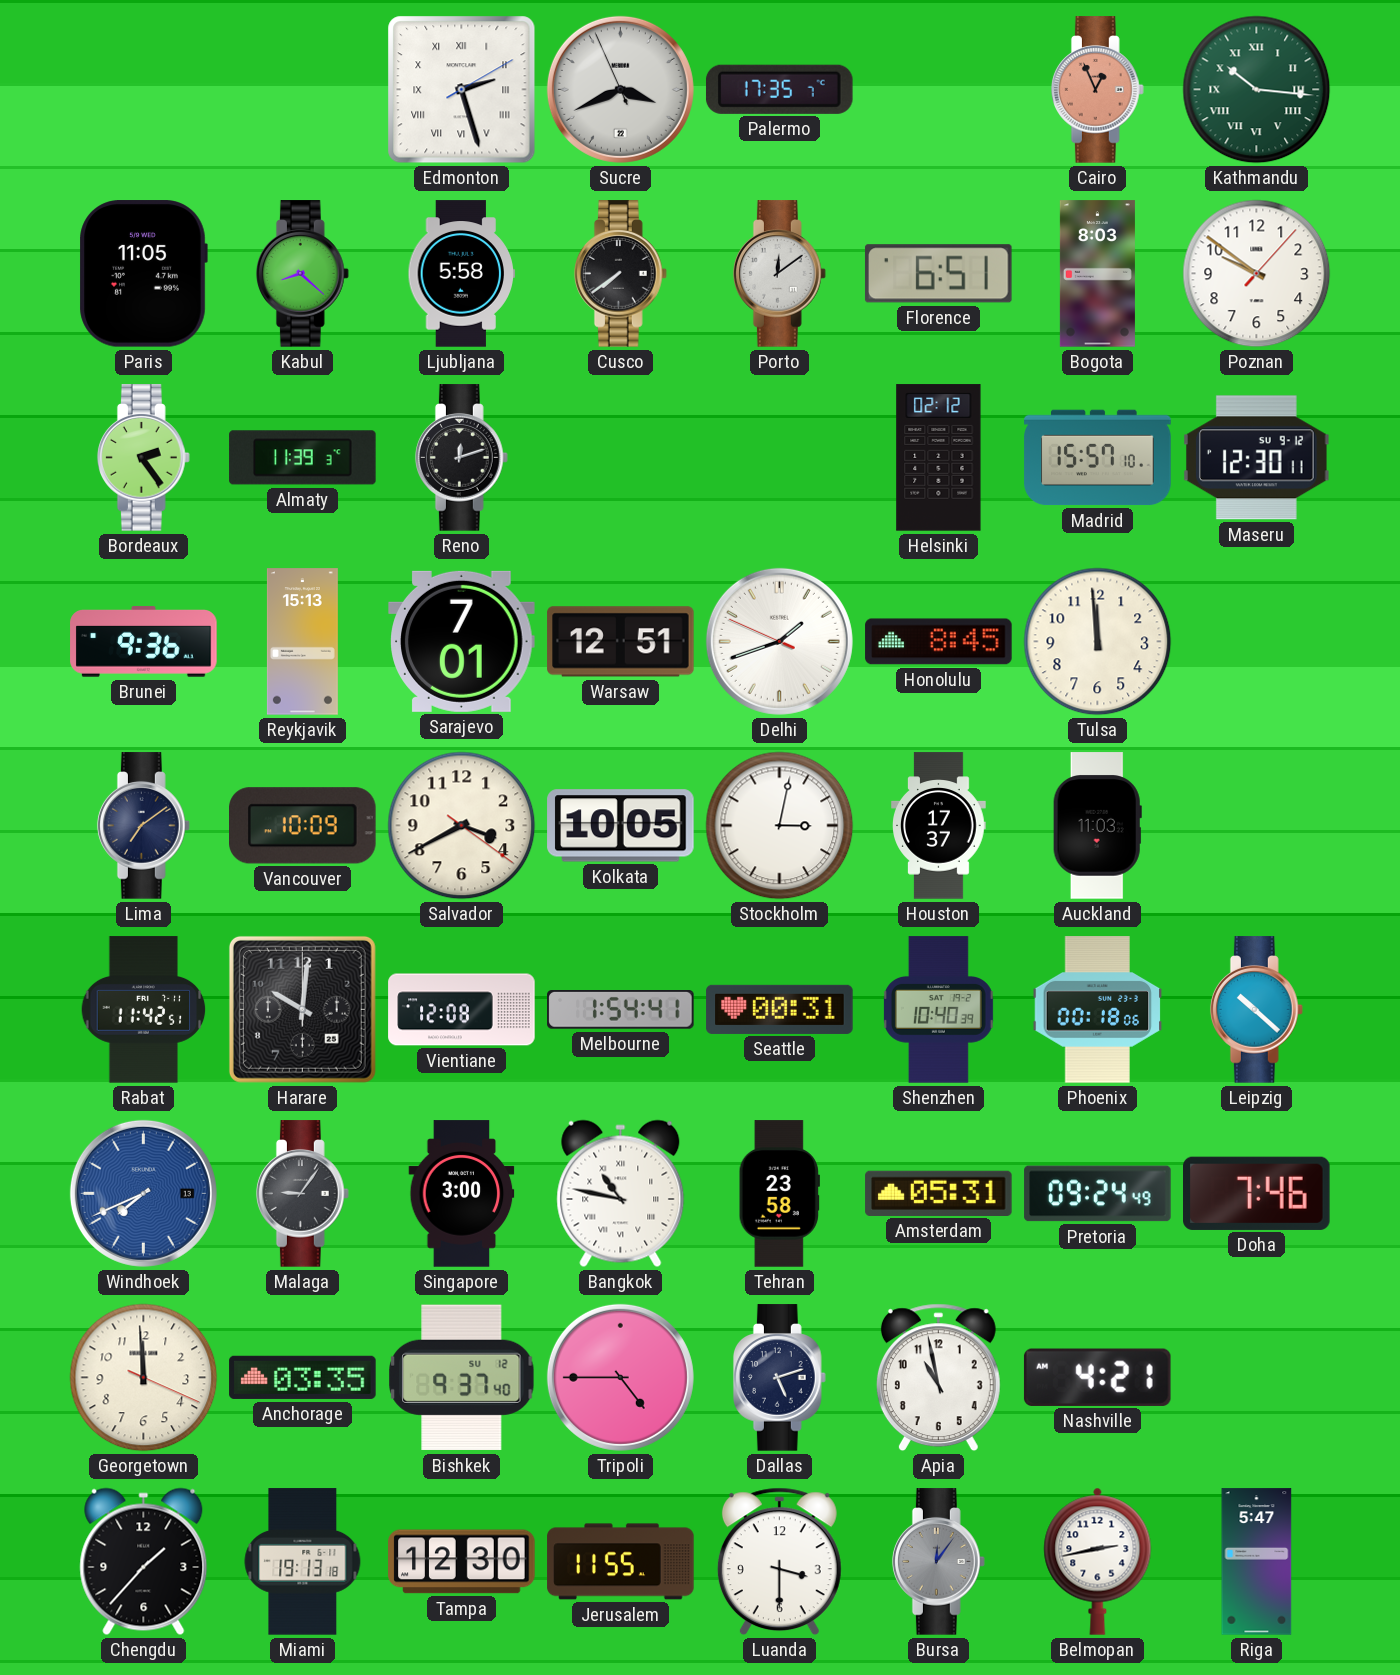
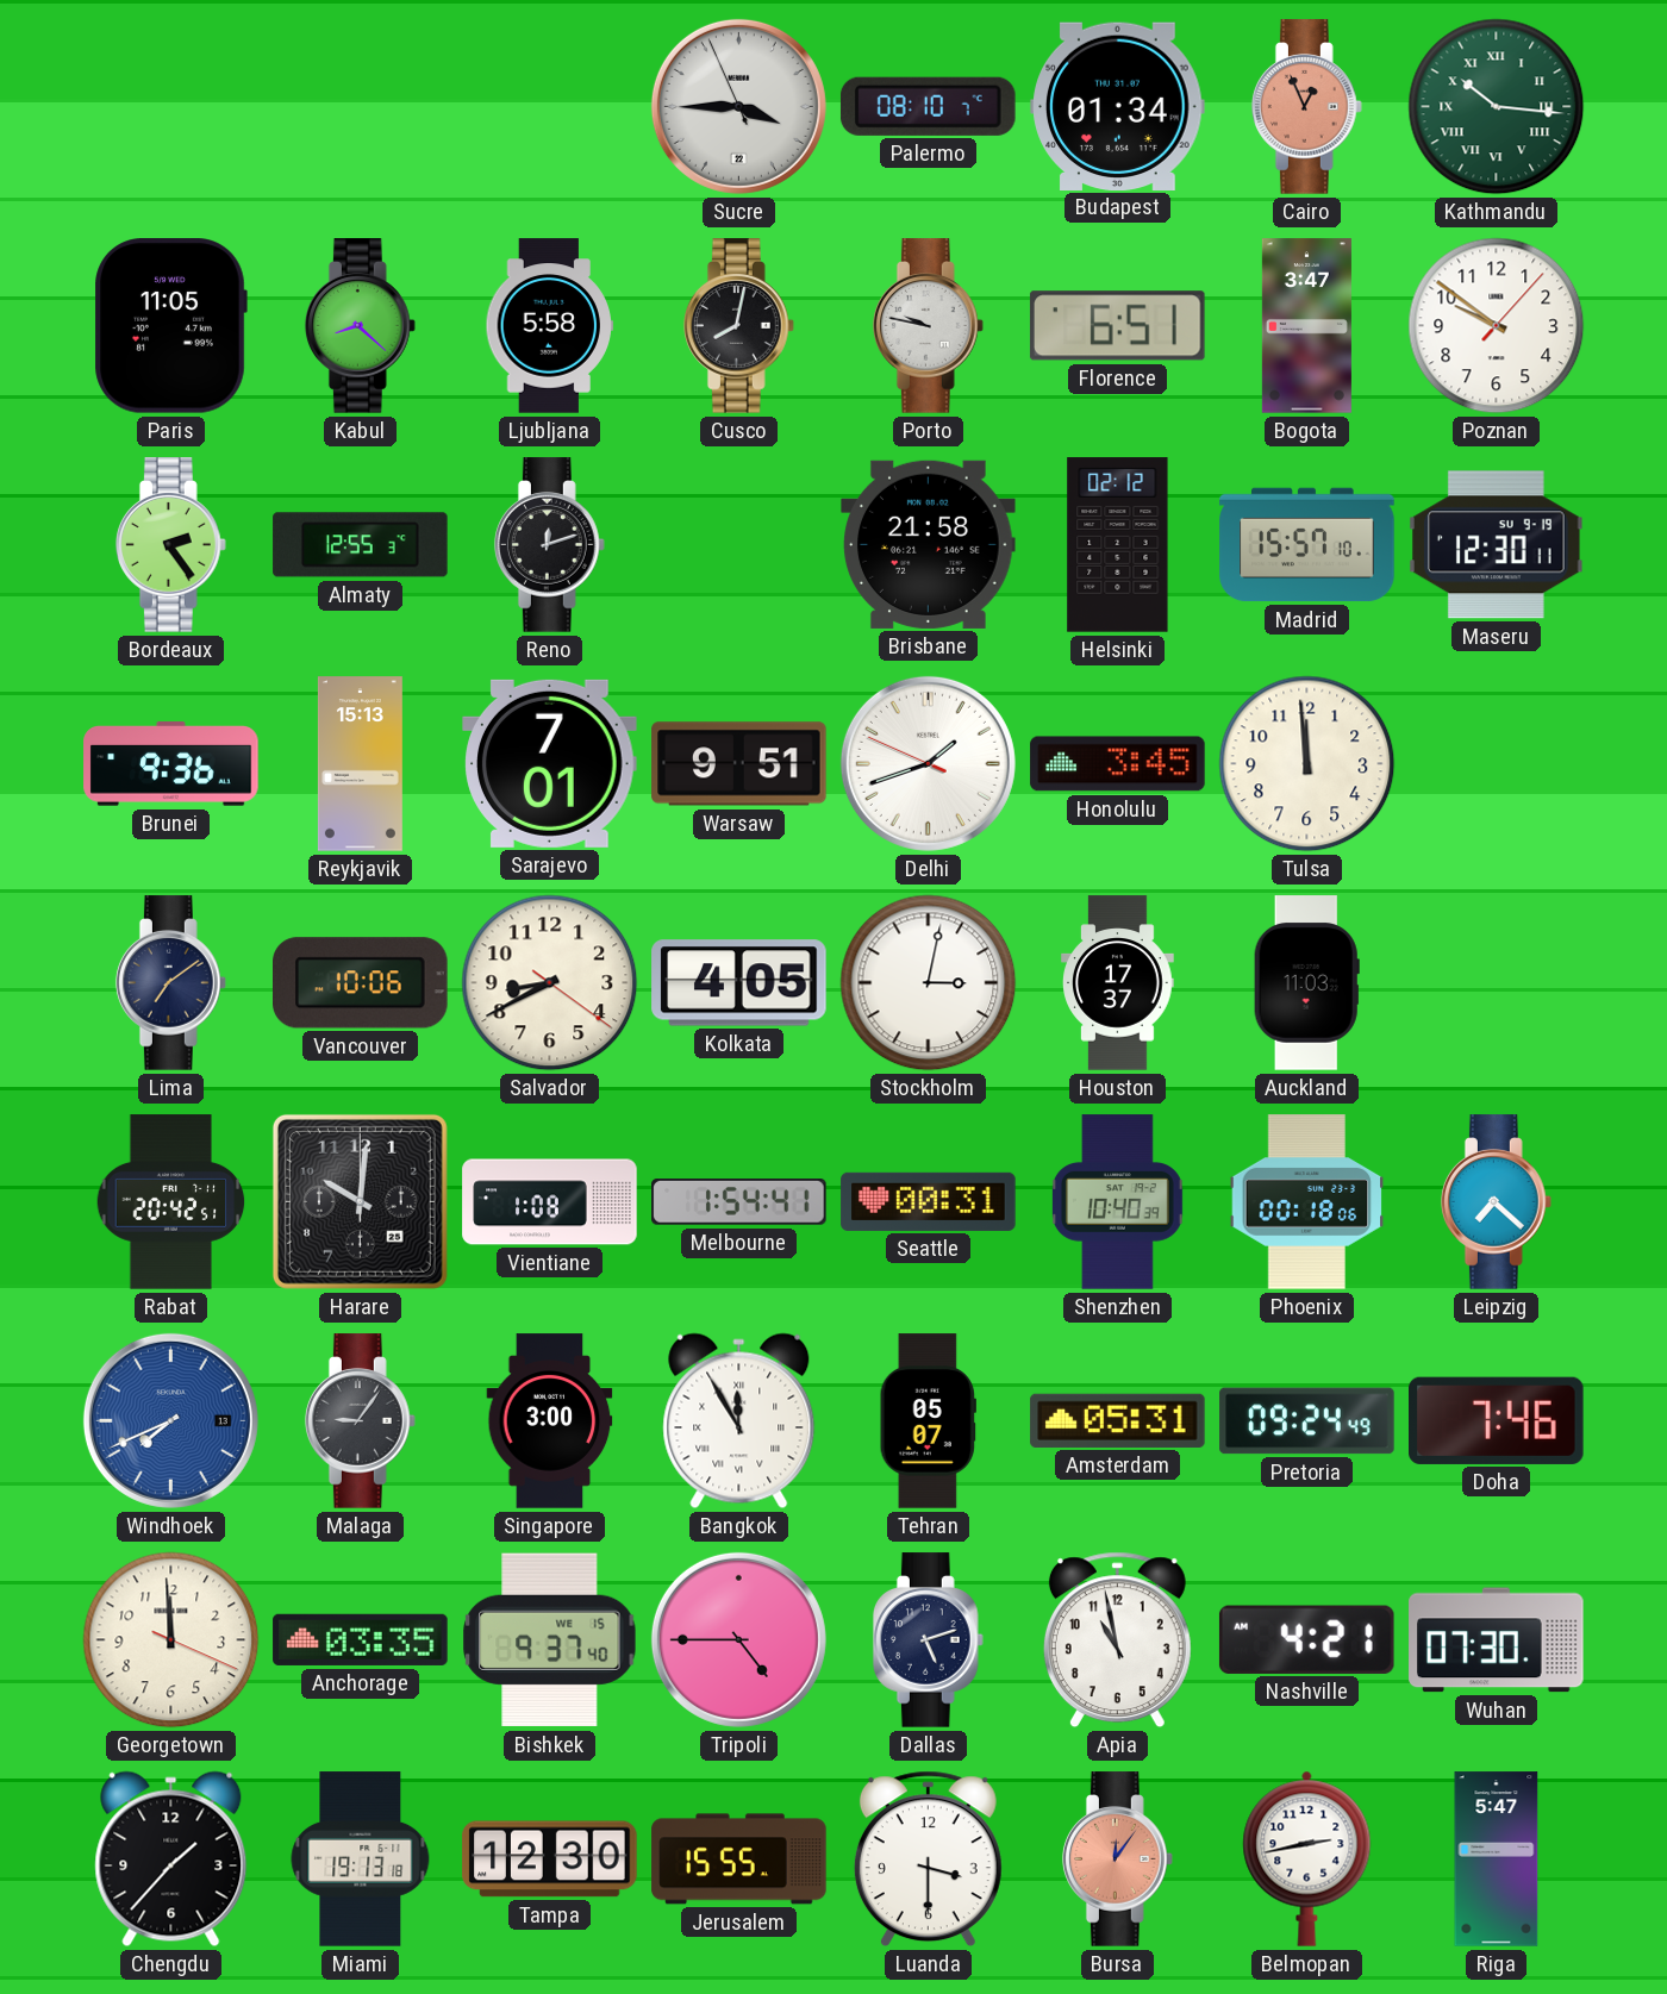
Edmonton: 2:27 -> none
Sucre: 3:40 -> 3:44
Palermo: 17:35 -> 08:10
Budapest: none -> 01:34
Cusco: 7:39 -> 8:02
Porto: 12:09 -> 9:47
Bogota: 8:03 -> 3:47
Almaty: 11:39 -> 12:55
Brisbane: none -> 21:58
Maseru date: SU 9-12 -> SU 9-19
Warsaw: 12:51 -> 9:51
Honolulu: 8:45 -> 3:45
Vancouver: 10:09 -> 10:06
Salvador: 3:40 -> 8:40
Kolkata: 10:05 -> 4:05
Rabat: 11:42 -> 20:42
Vientiane: 12:08 -> 1:08
Leipzig: 10:22 -> 7:22
Bangkok: 10:47 -> 11:55
Tehran: 23:58 -> 05:07
Bishkek date: SU 12 -> WE 15
Wuhan: none -> 07:30
Jerusalem: 11:55 -> 15:55
Bursa dial: grey -> salmon
